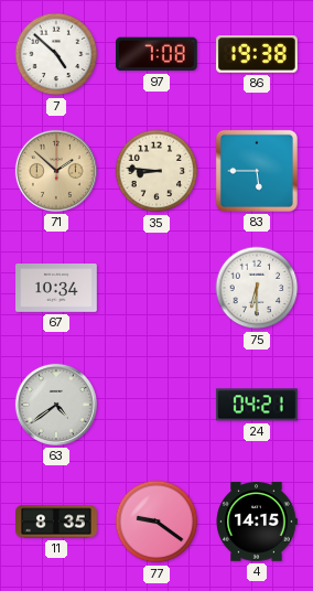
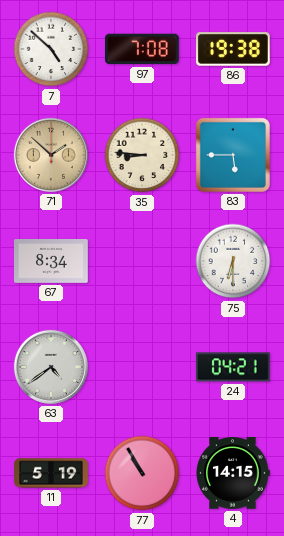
67: 10:34 -> 8:34
11: 8:35 -> 5:19
77: 9:21 -> 10:55
